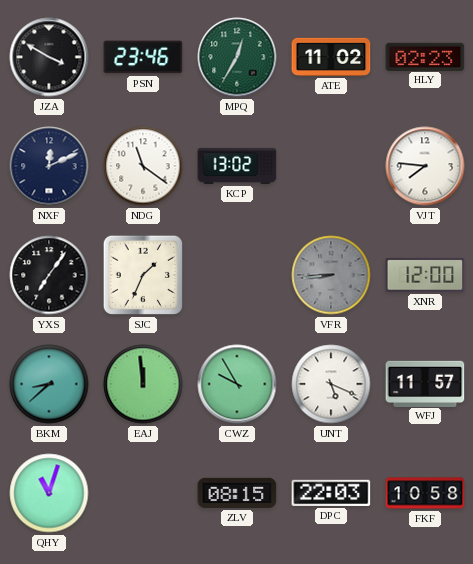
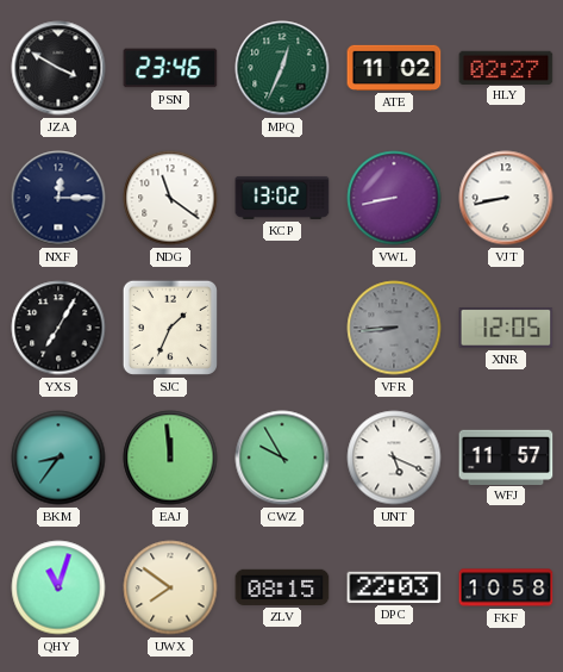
MPQ: 12:35 -> 12:34
HLY: 02:23 -> 02:27
NXF: 12:11 -> 12:15
VWL: none -> 8:43
VJT: 7:46 -> 8:43
YXS: 7:06 -> 7:05
XNR: 12:00 -> 12:05
BKM: 8:38 -> 8:36
UWX: none -> 7:51
